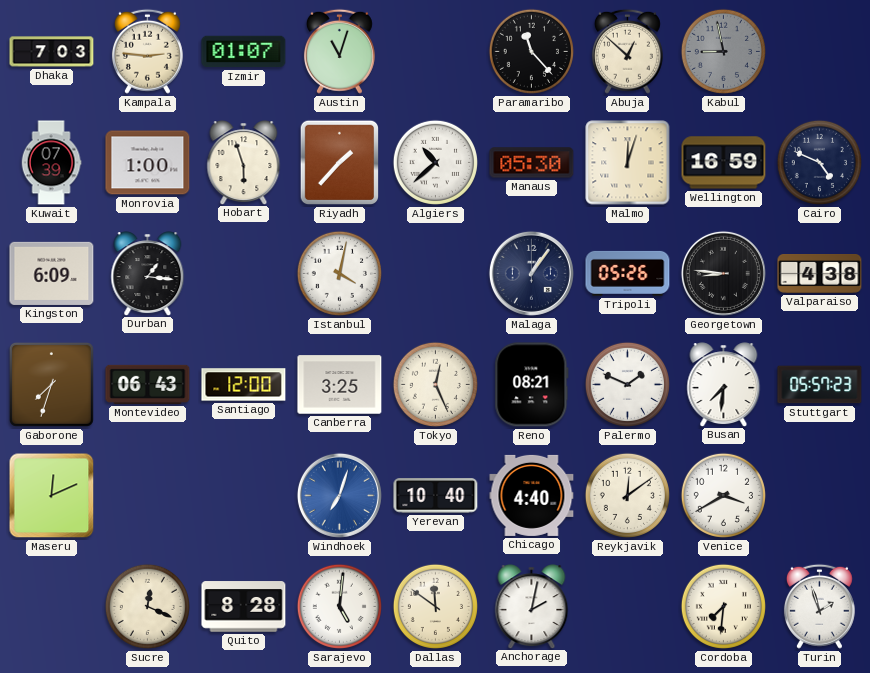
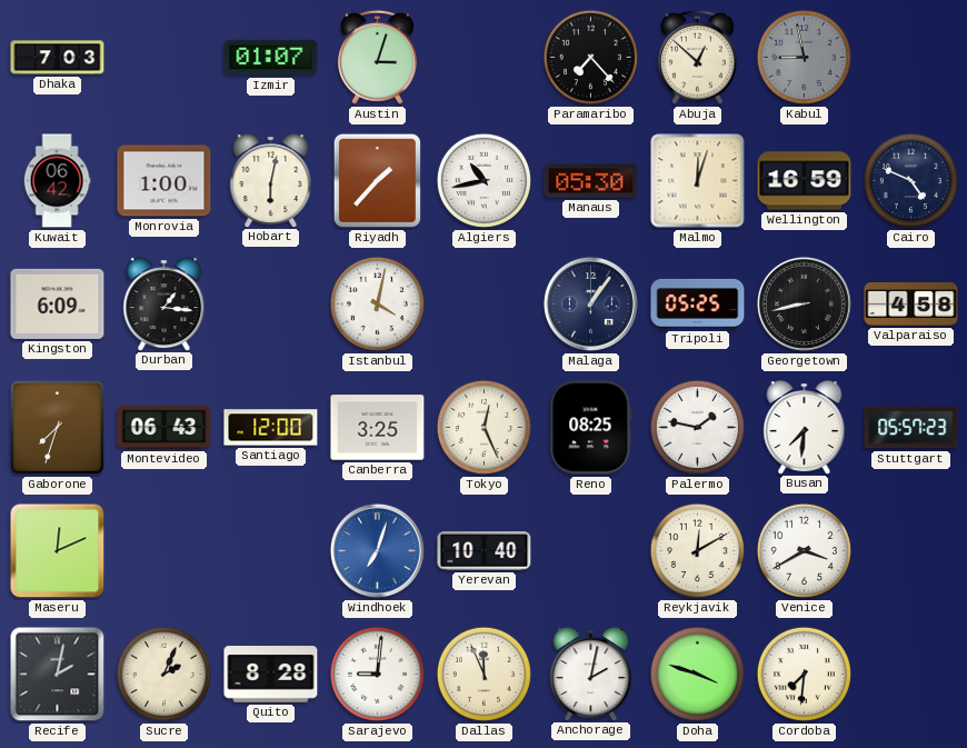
Kampala: 2:46 -> none
Austin: 11:03 -> 3:03
Paramaribo: 11:23 -> 7:23
Kuwait: 07:39 -> 06:42
Hobart: 5:57 -> 6:02
Algiers: 10:38 -> 10:43
Tripoli: 05:26 -> 05:25
Georgetown: 8:46 -> 8:43
Valparaiso: 4:38 -> 4:58
Reno: 08:21 -> 08:25
Palermo: 1:49 -> 1:47
Chicago: 4:40 -> none
Reykjavik: 12:09 -> 12:10
Recife: none -> 2:02
Sucre: 12:19 -> 2:04
Sarajevo: 5:01 -> 9:01
Dallas: 11:51 -> 11:56
Doha: none -> 3:48
Turin: 1:57 -> none
